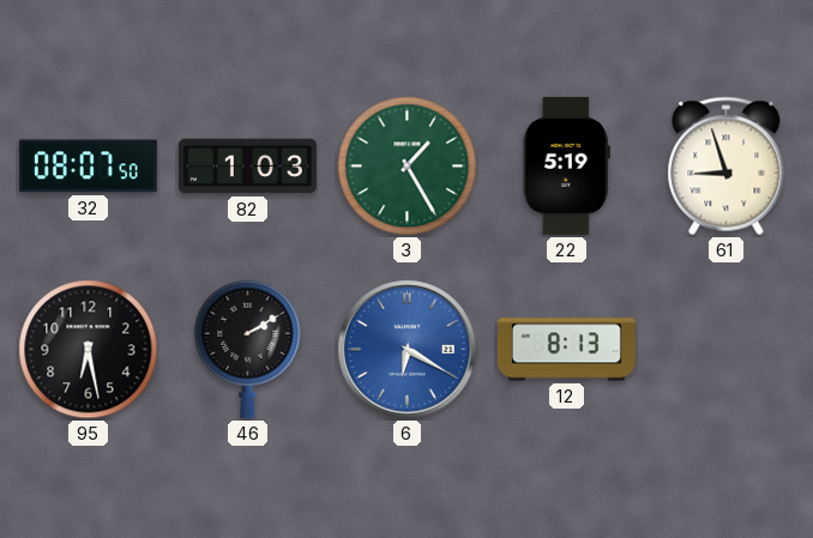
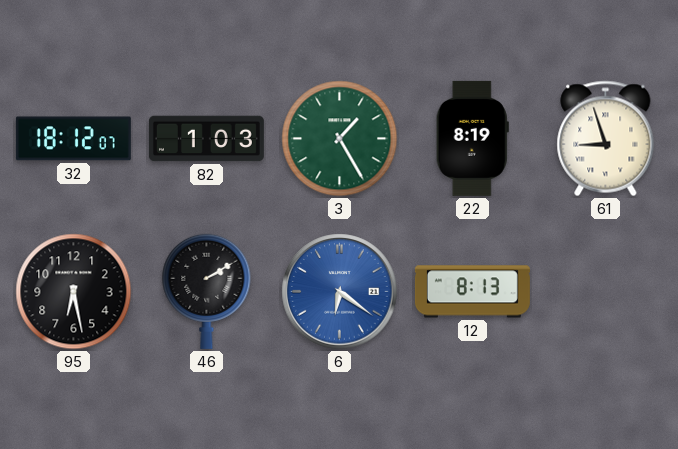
32: 08:07 -> 18:12
22: 5:19 -> 8:19
6: 6:20 -> 6:21
